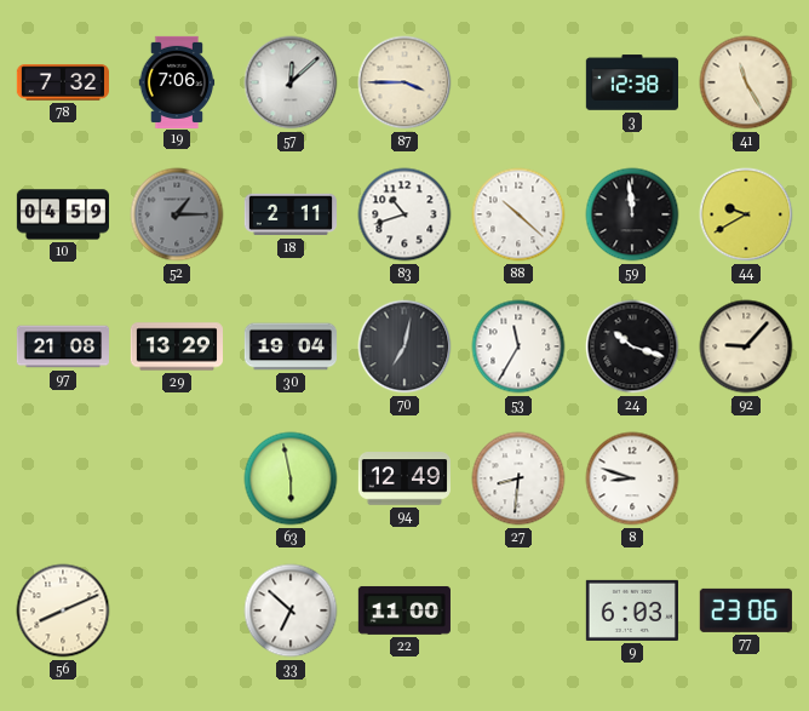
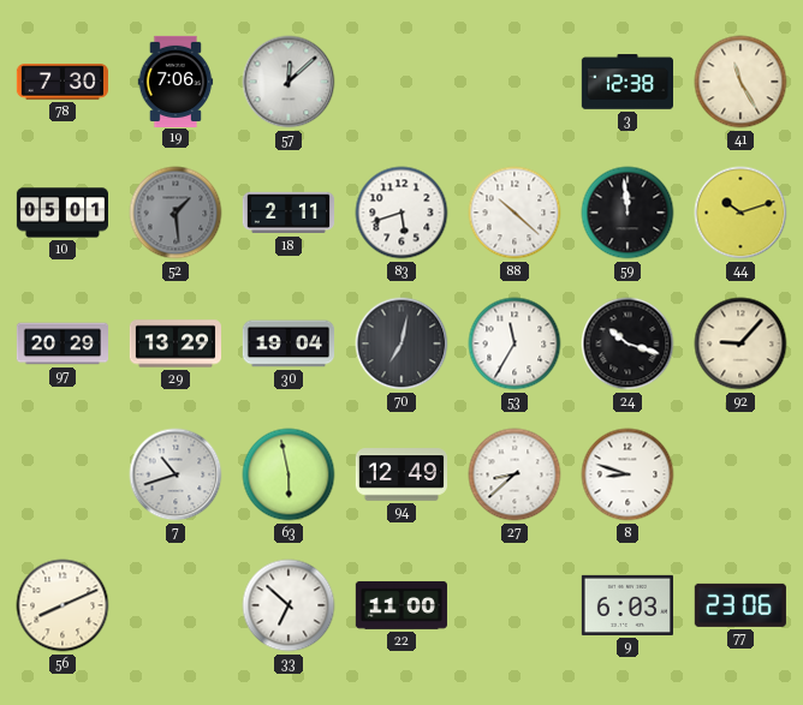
78: 7:32 -> 7:30
87: 3:45 -> none
10: 04:59 -> 05:01
52: 1:15 -> 1:29
83: 10:42 -> 5:42
44: 9:40 -> 10:12
97: 21:08 -> 20:29
7: none -> 10:42
27: 8:31 -> 8:38
